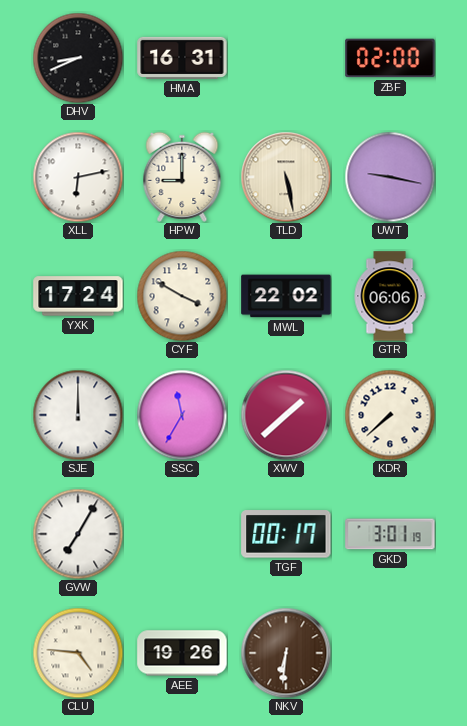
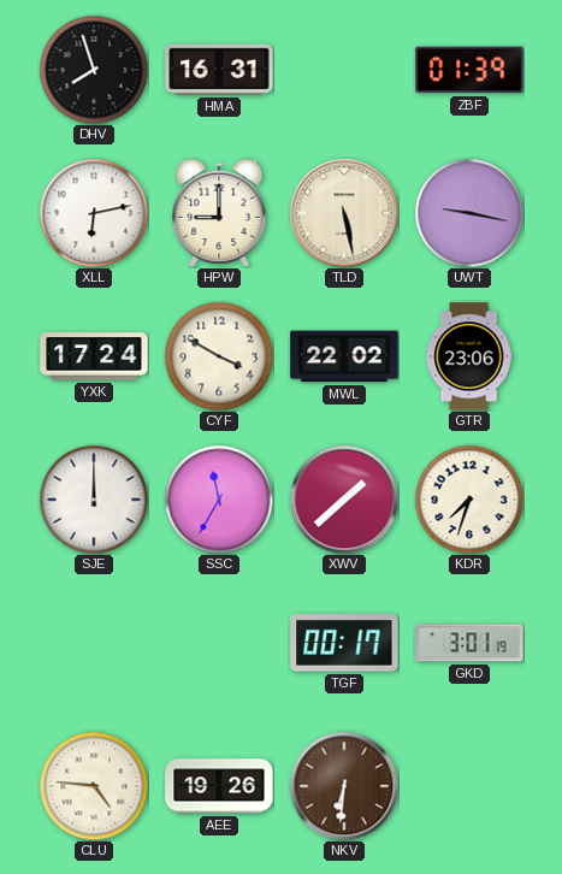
DHV: 8:41 -> 7:57
ZBF: 02:00 -> 01:39
GTR: 06:06 -> 23:06
KDR: 7:38 -> 7:33
GVW: 7:05 -> none
